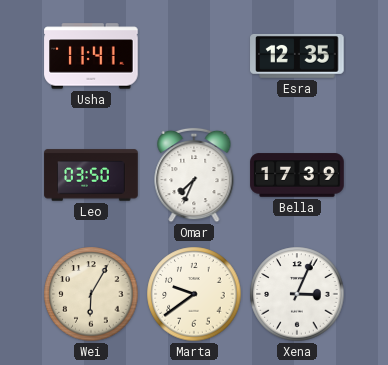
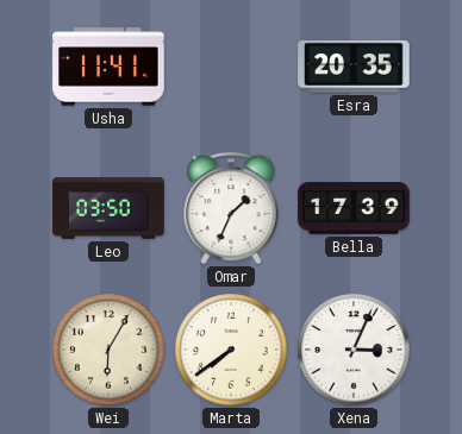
Esra: 12:35 -> 20:35
Omar: 7:34 -> 1:34
Marta: 9:39 -> 7:39
